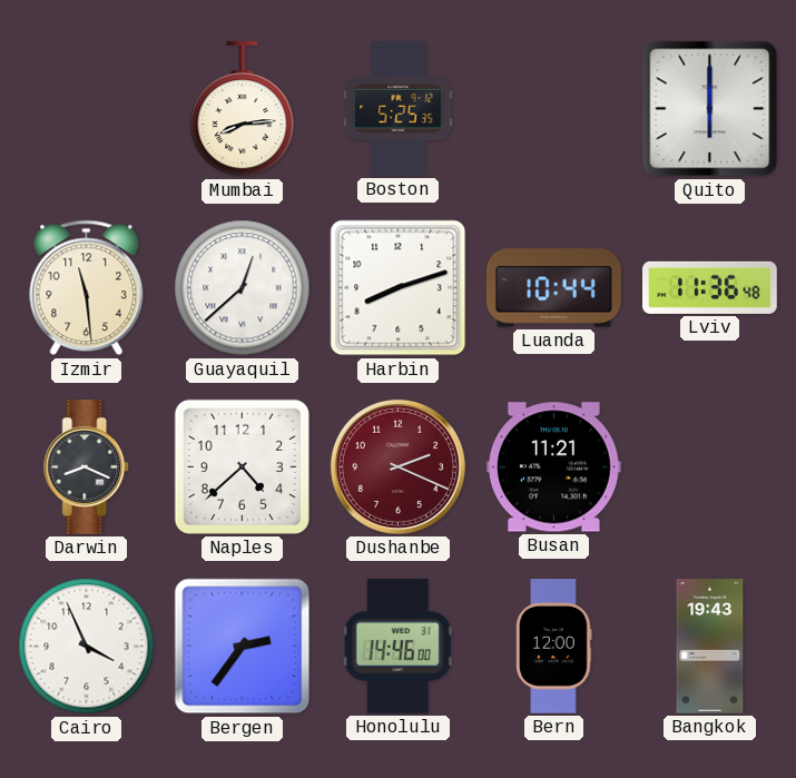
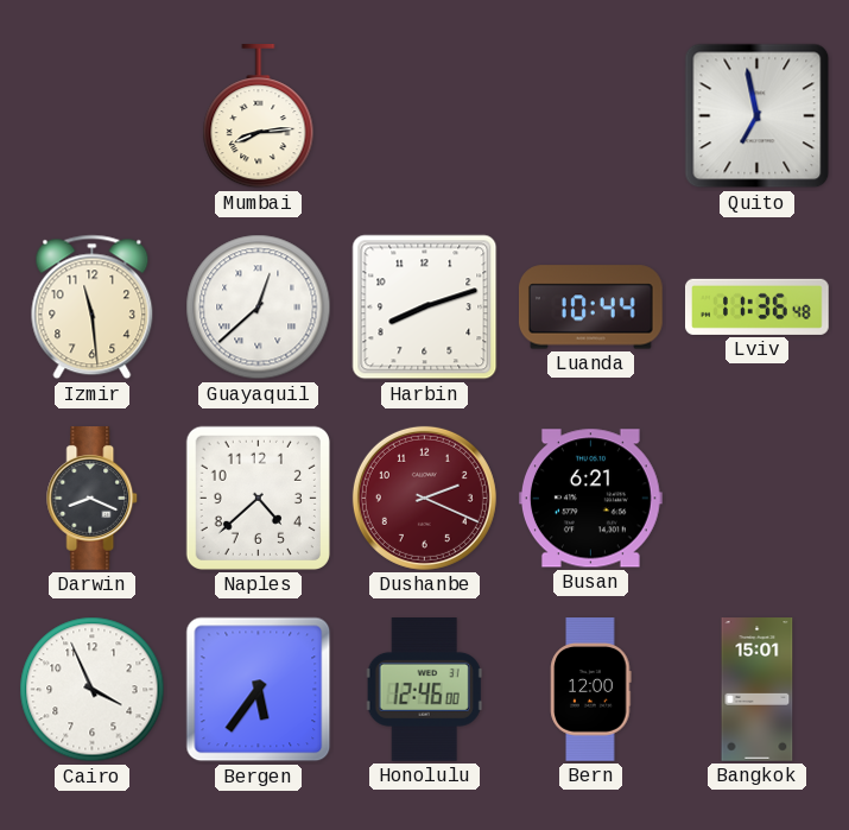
Boston: 5:25 -> none
Quito: 6:00 -> 6:58
Busan: 11:21 -> 6:21
Bergen: 2:36 -> 5:36
Honolulu: 14:46 -> 12:46
Bangkok: 19:43 -> 15:01
